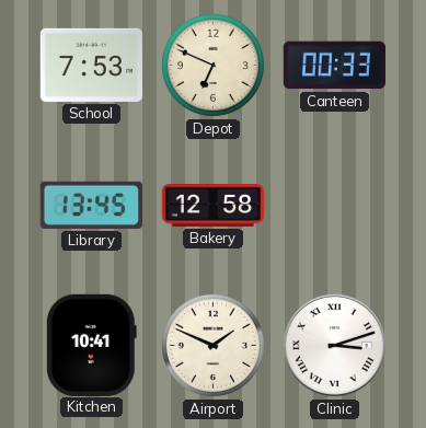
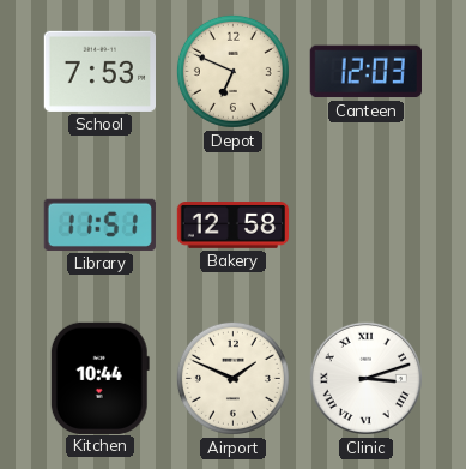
Canteen: 00:33 -> 12:03
Library: 13:45 -> 11:51
Kitchen: 10:41 -> 10:44
